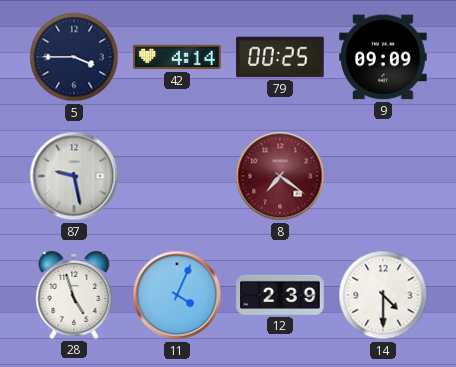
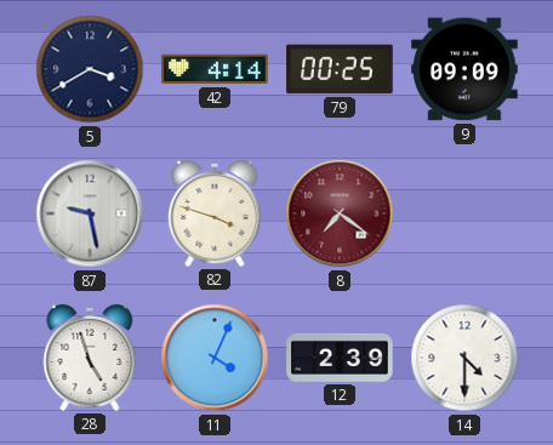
5: 3:45 -> 3:40
82: none -> 3:48
